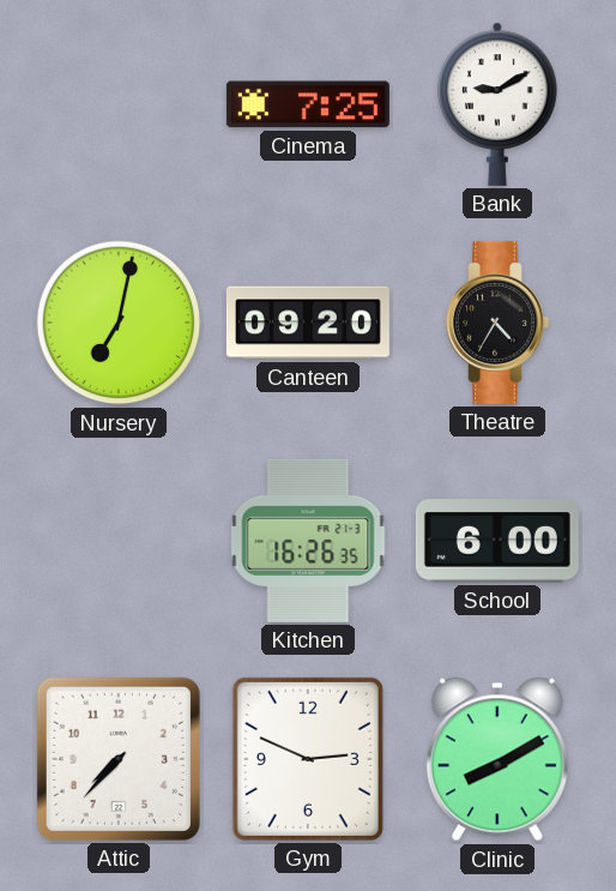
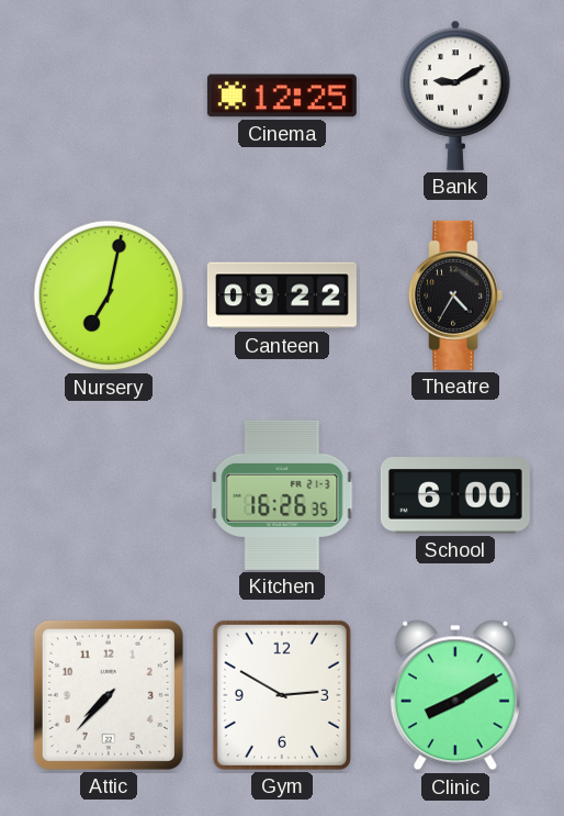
Cinema: 7:25 -> 12:25
Canteen: 09:20 -> 09:22
Gym: 2:49 -> 2:50
